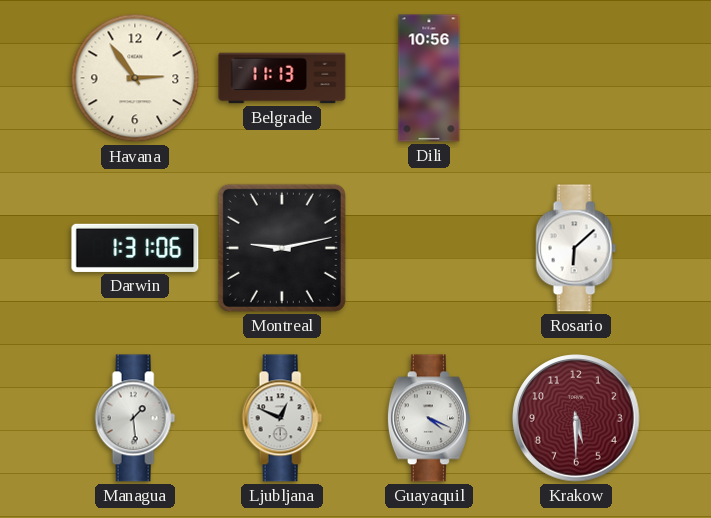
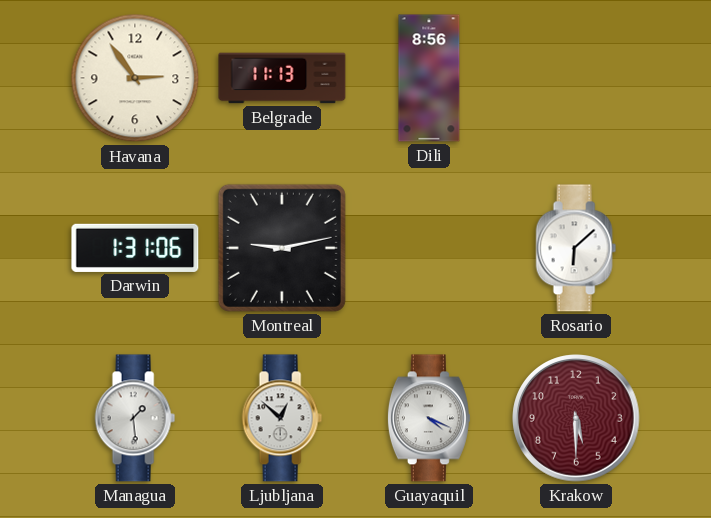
Dili: 10:56 -> 8:56
Ljubljana: 12:49 -> 12:52
